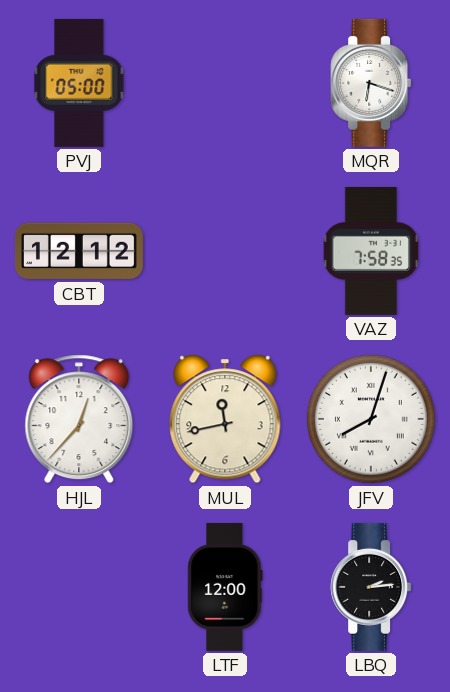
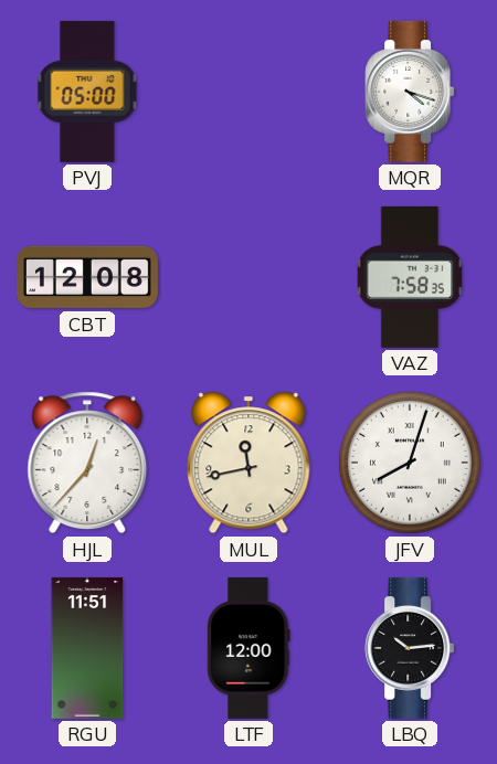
MQR: 6:18 -> 4:18
CBT: 12:12 -> 12:08
RGU: none -> 11:51
LBQ: 2:14 -> 10:14
